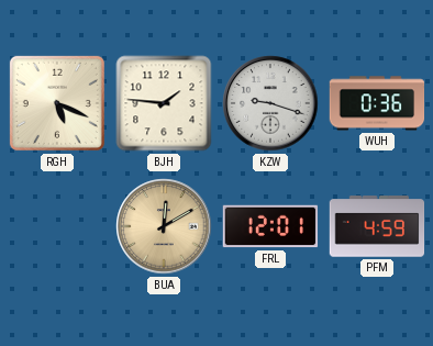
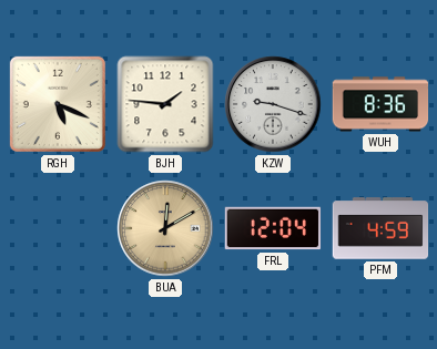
WUH: 0:36 -> 8:36
FRL: 12:01 -> 12:04
